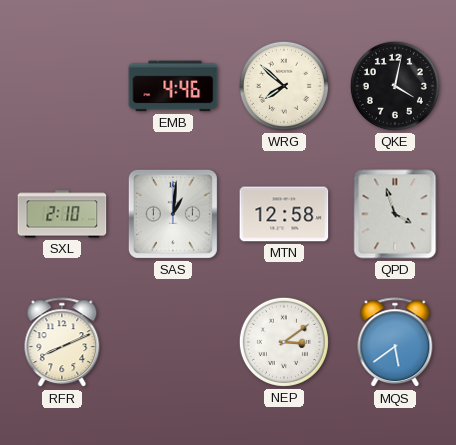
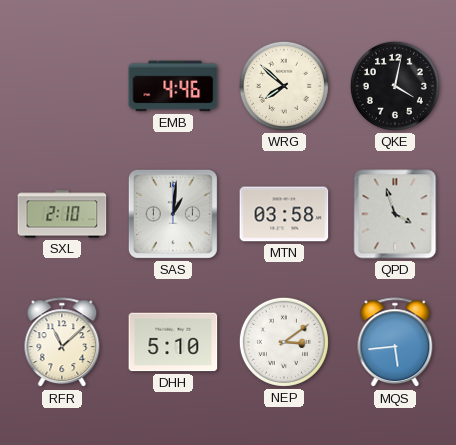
MTN: 12:58 -> 03:58
RFR: 8:11 -> 11:08
DHH: none -> 5:10
MQS: 5:39 -> 5:44
